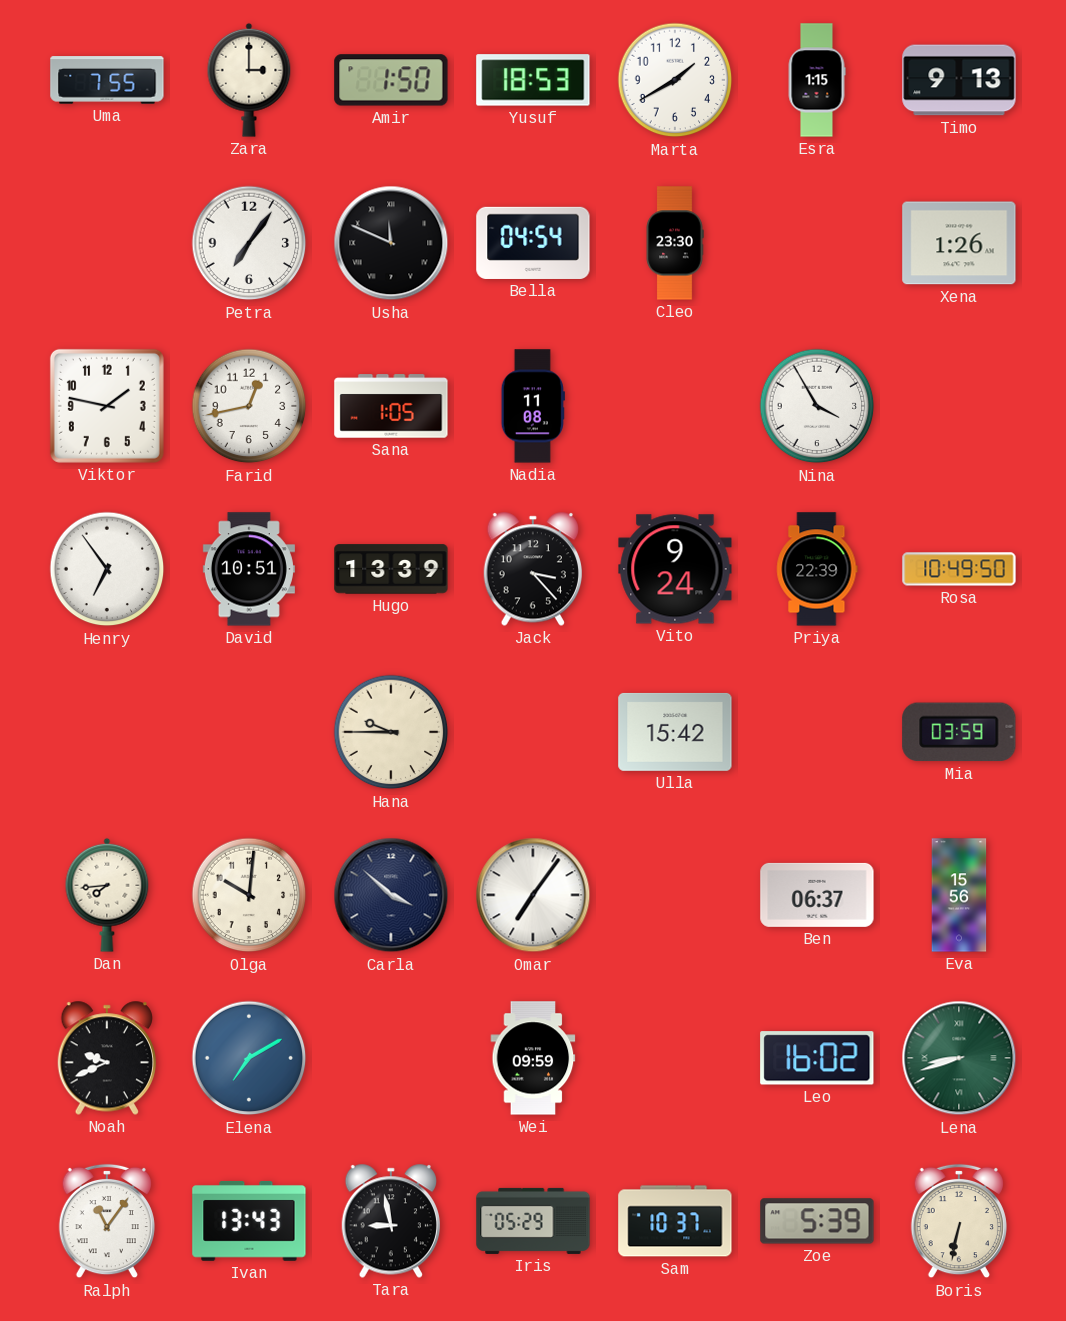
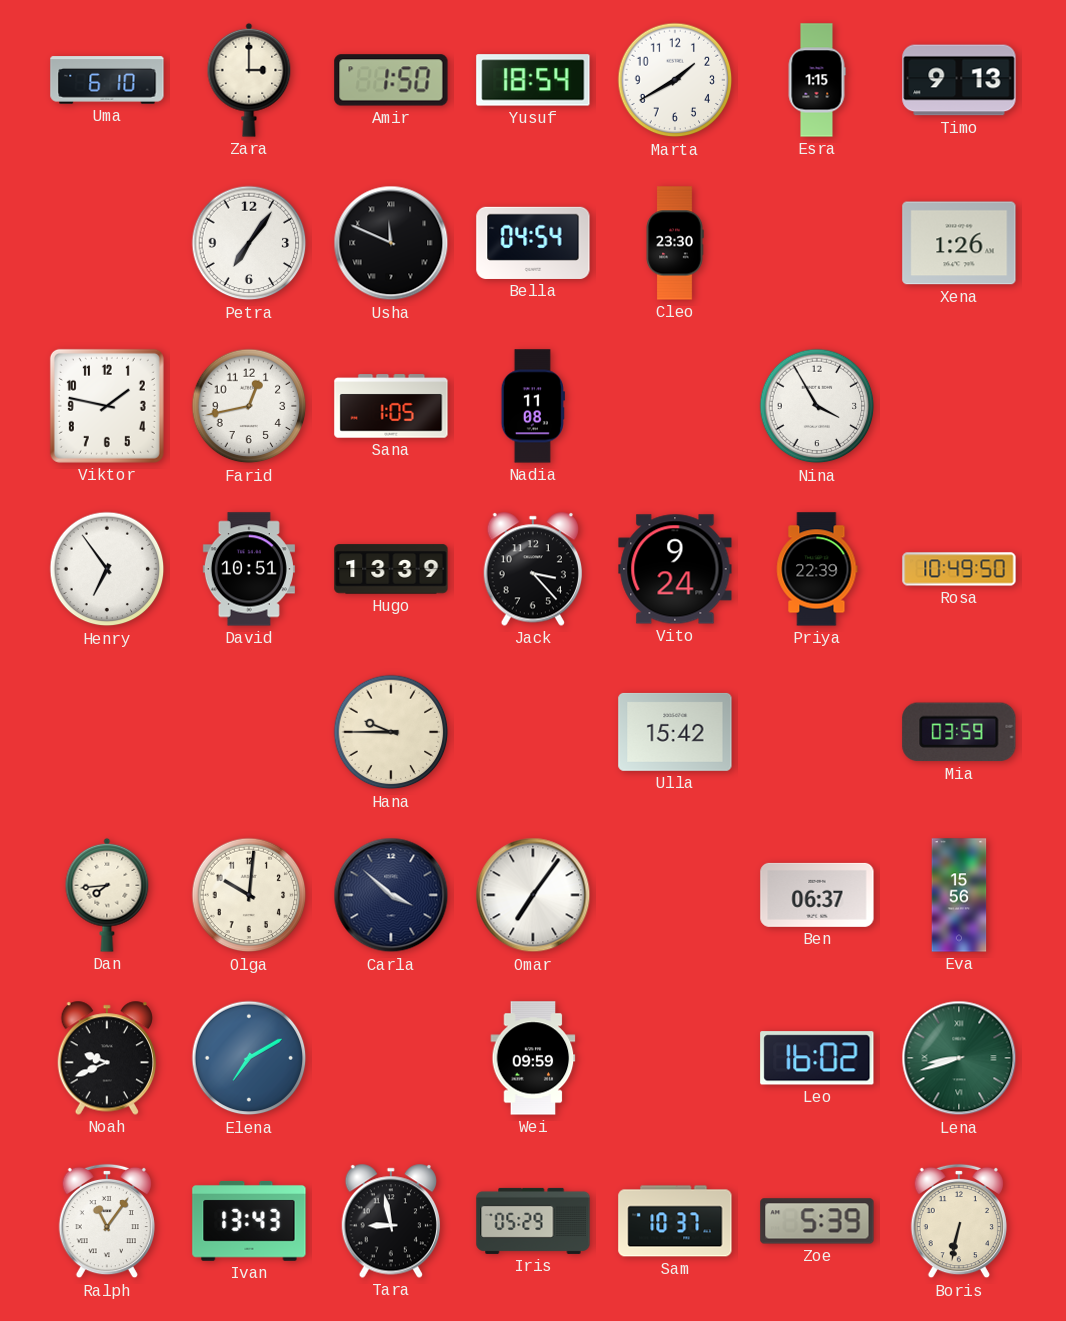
Uma: 7:55 -> 6:10
Yusuf: 18:53 -> 18:54
